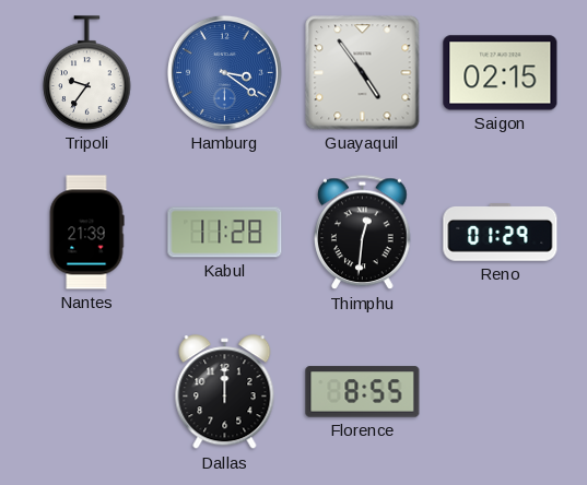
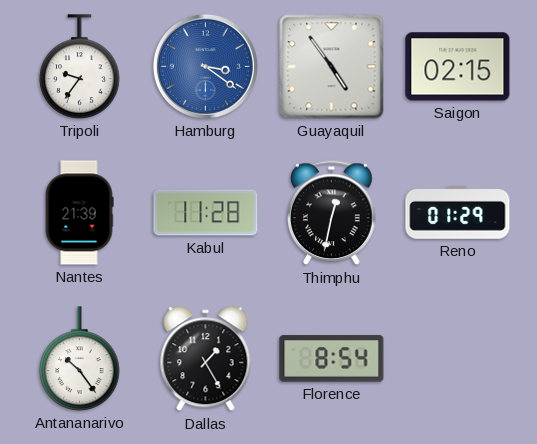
Thimphu: 12:31 -> 12:32
Antananarivo: none -> 10:24
Dallas: 12:00 -> 1:25
Florence: 8:55 -> 8:54
